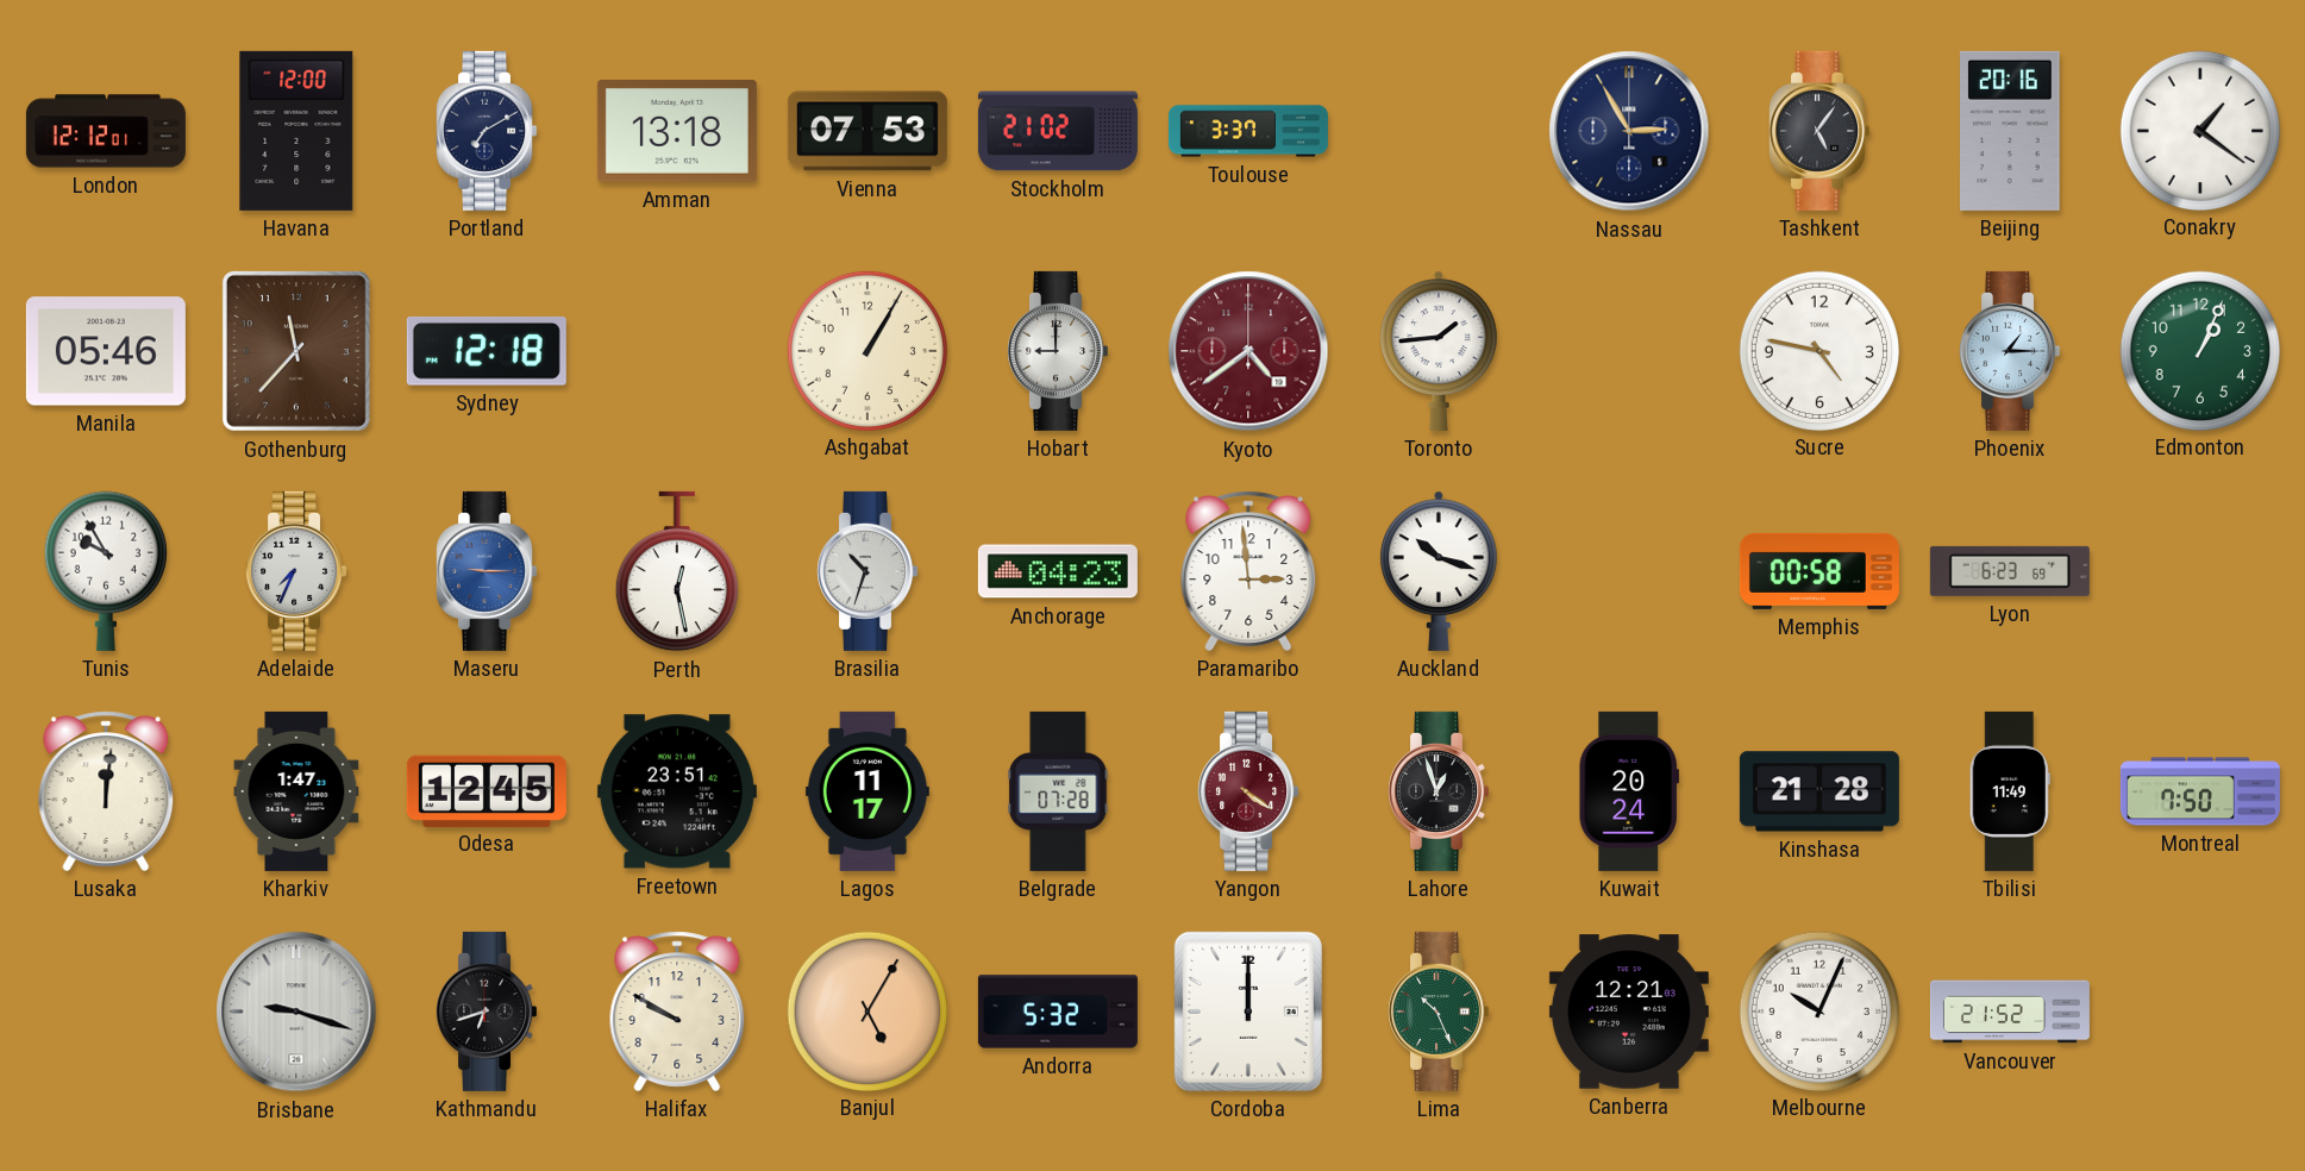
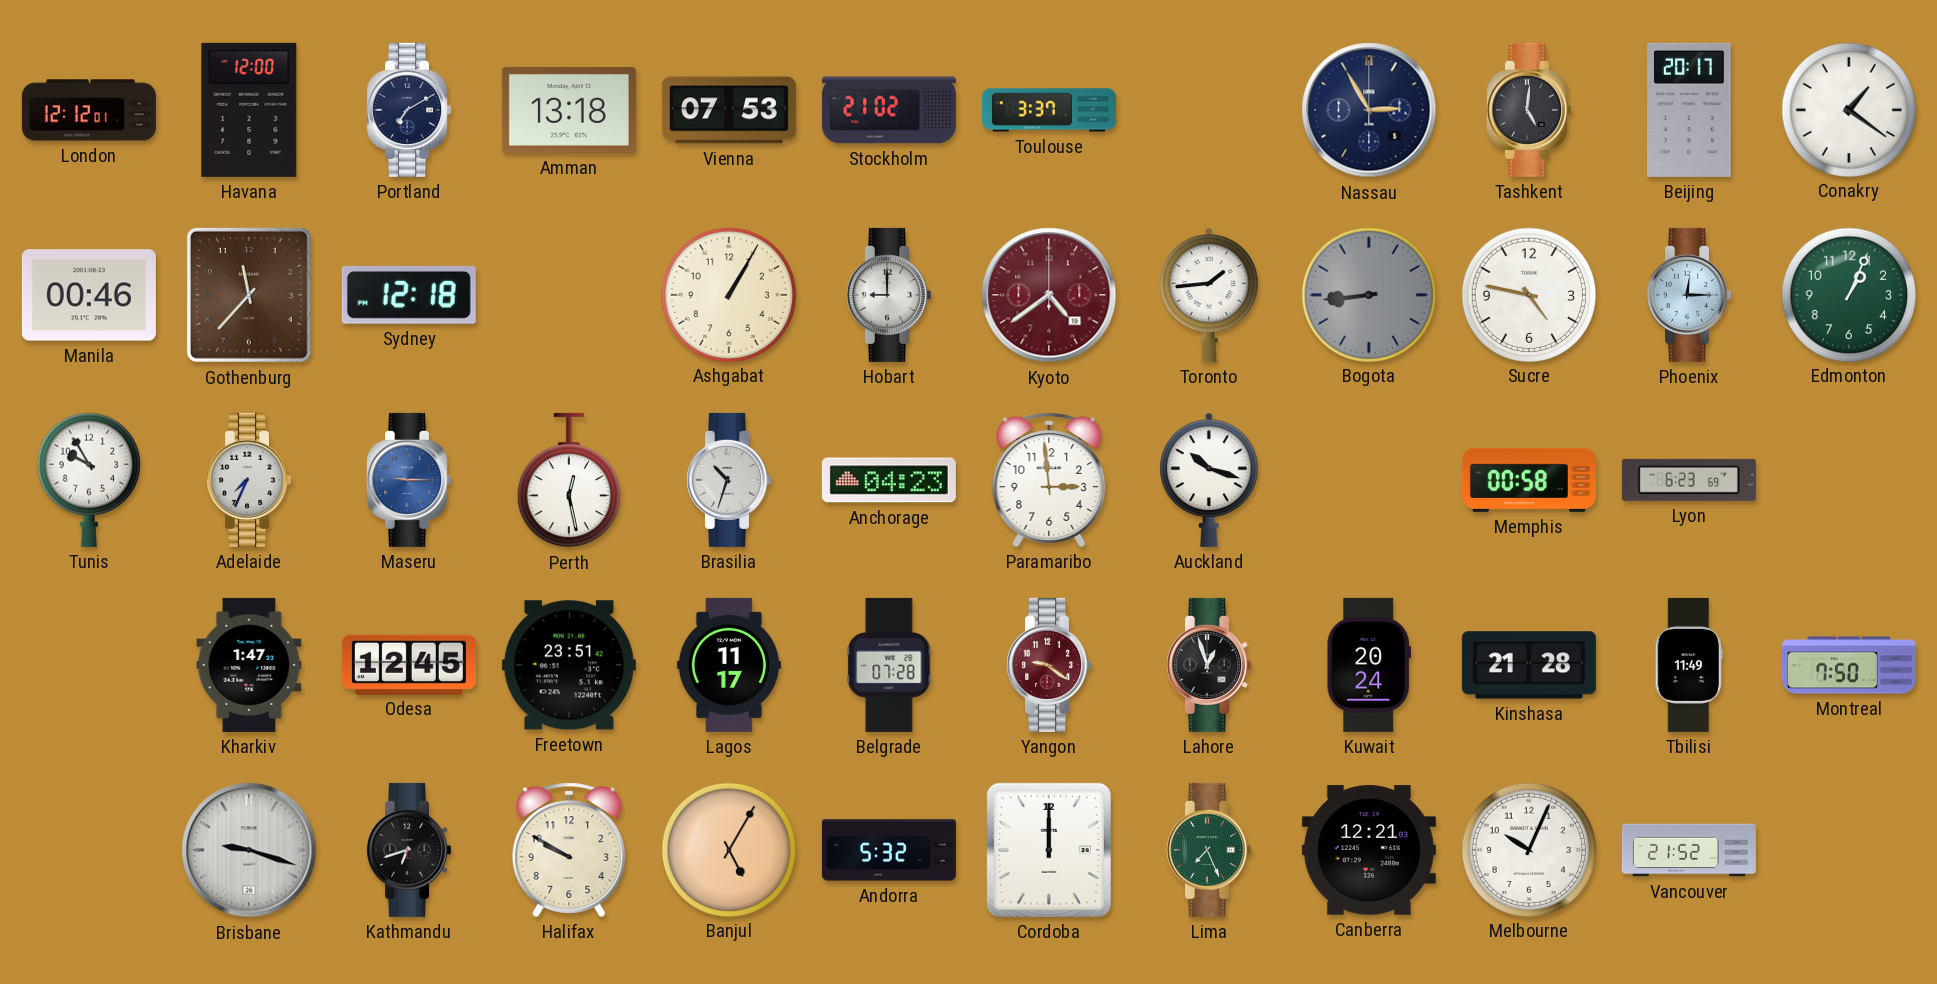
Tashkent: 5:06 -> 5:01
Beijing: 20:16 -> 20:17
Manila: 05:46 -> 00:46
Bogota: none -> 8:44
Phoenix: 1:15 -> 12:15
Lusaka: 12:01 -> none
Yangon: 4:21 -> 9:21
Lima: 10:26 -> 7:26
